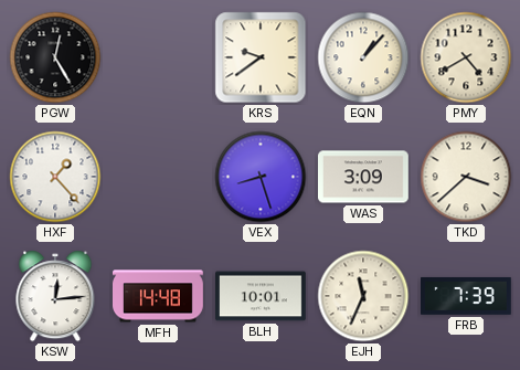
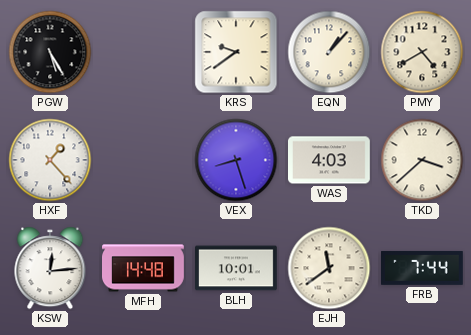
PGW: 12:25 -> 5:25
WAS: 3:09 -> 4:03
EJH: 11:34 -> 11:39
FRB: 7:39 -> 7:44
